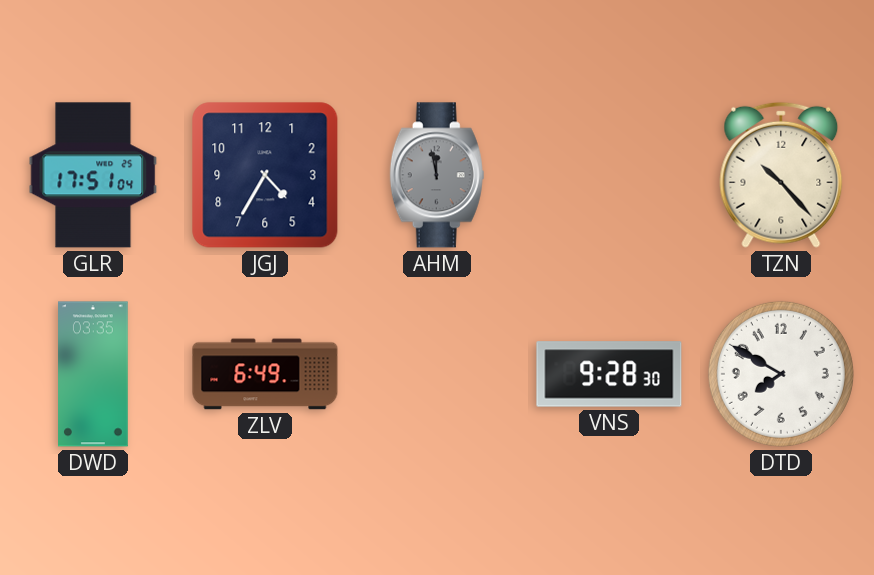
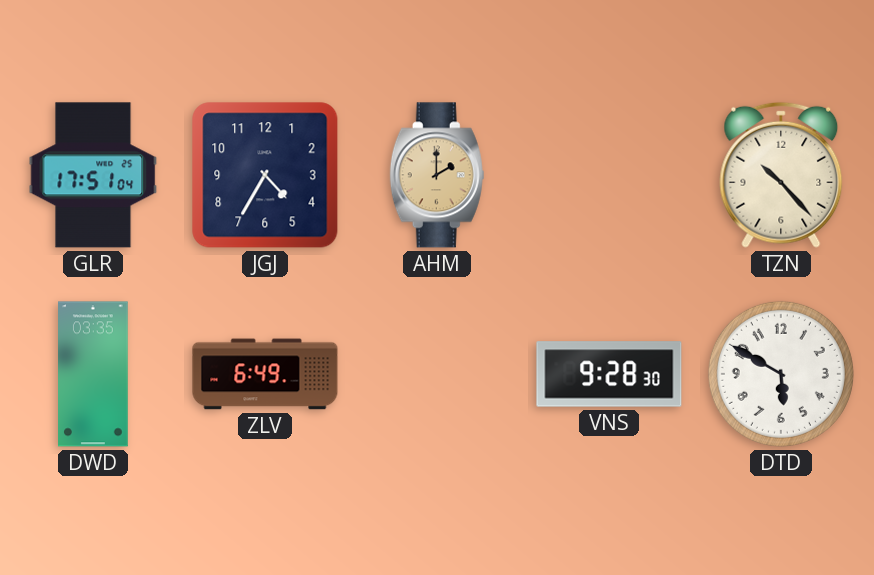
AHM: 11:58 -> 2:00
AHM dial: grey -> champagne
DTD: 7:50 -> 5:50
